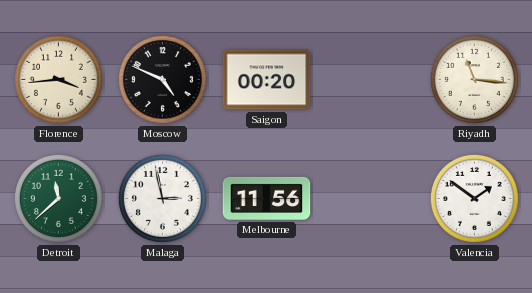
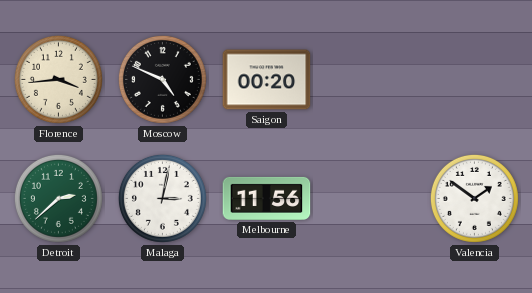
Riyadh: 11:16 -> none
Detroit: 11:38 -> 2:38
Malaga: 2:58 -> 3:02
